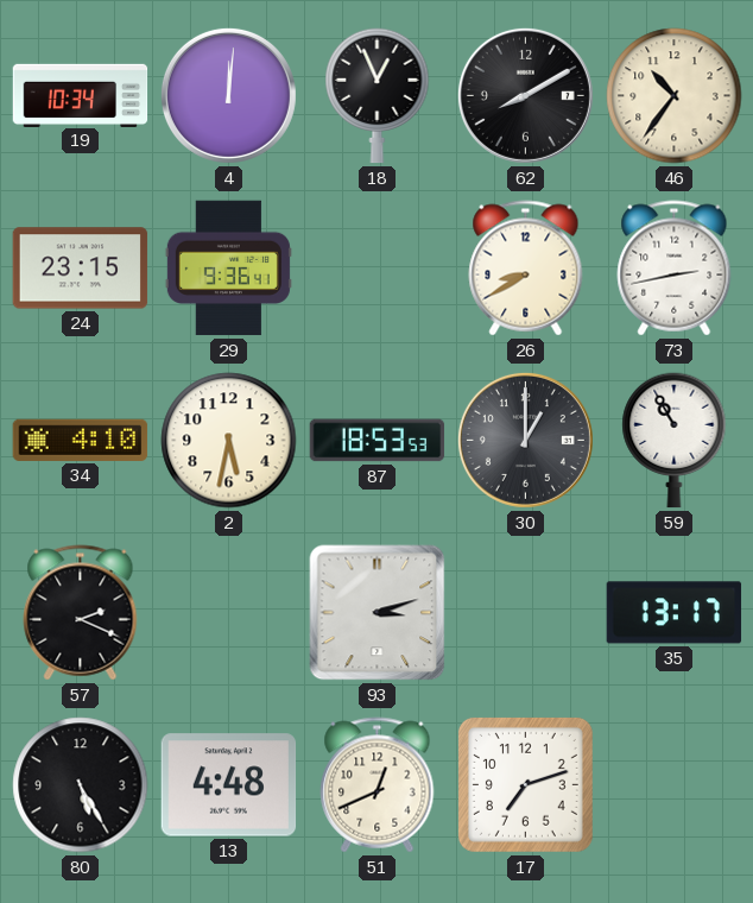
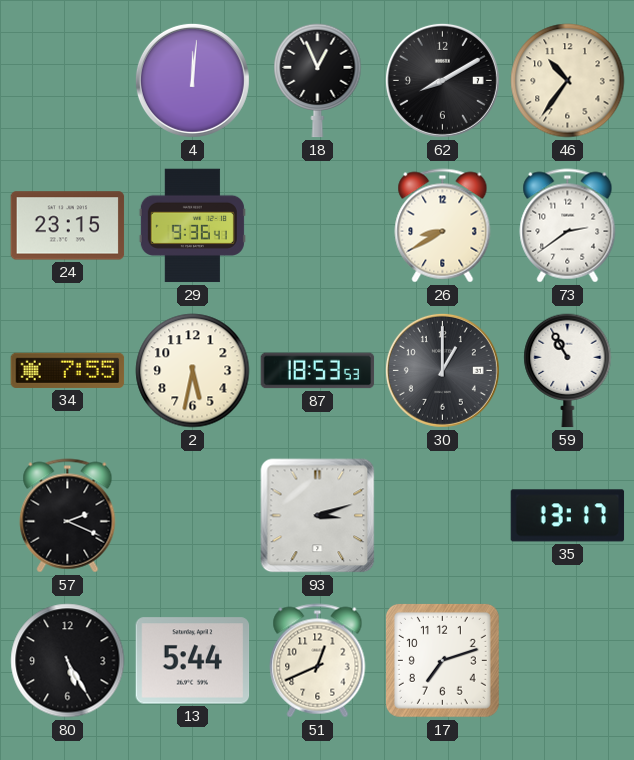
19: 10:34 -> none
73: 2:43 -> 2:39
34: 4:10 -> 7:55
13: 4:48 -> 5:44
